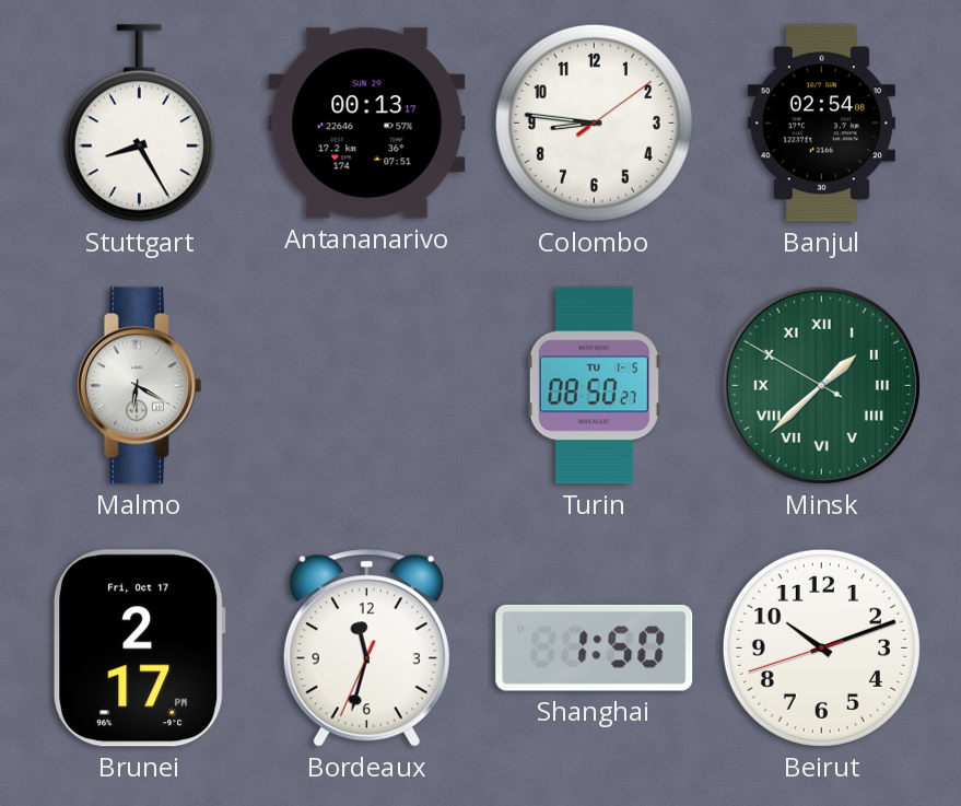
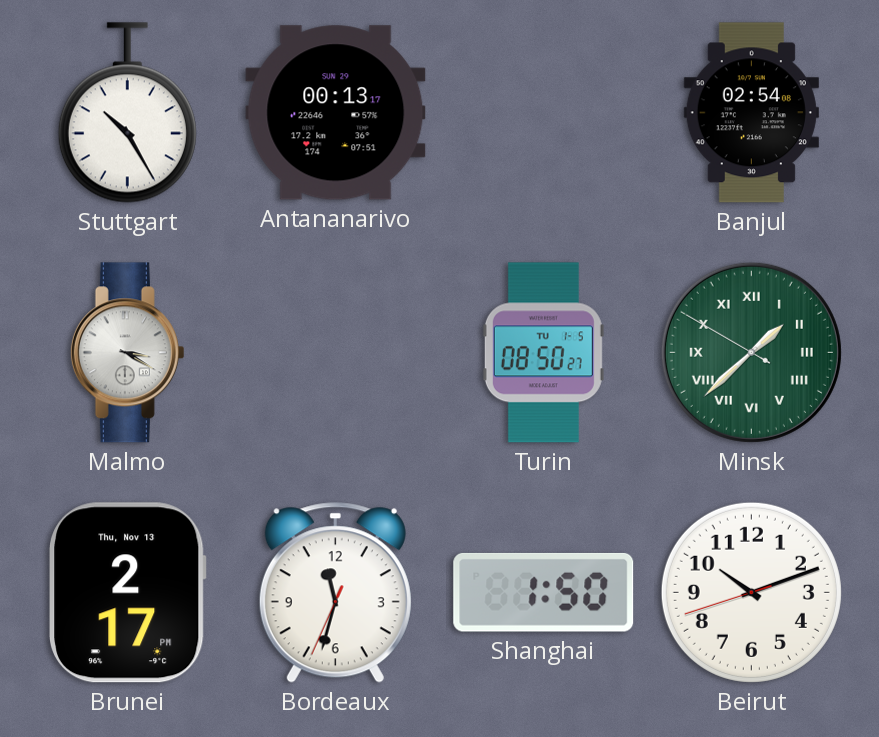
Stuttgart: 8:25 -> 10:25
Colombo: 8:46 -> none
Malmo: 6:20 -> 3:20
Brunei date: Fri, Oct 17 -> Thu, Nov 13
